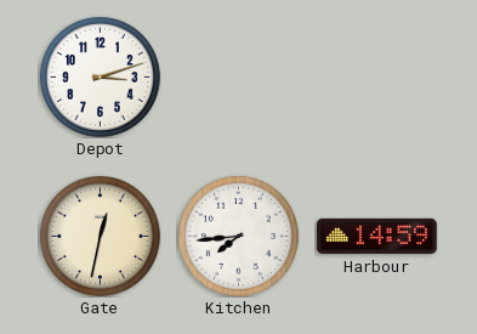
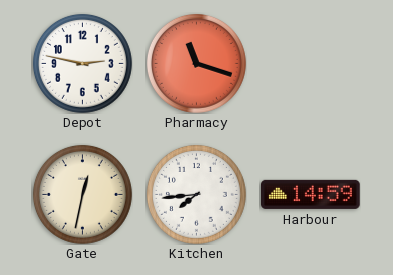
Depot: 3:12 -> 2:47
Pharmacy: none -> 11:18
